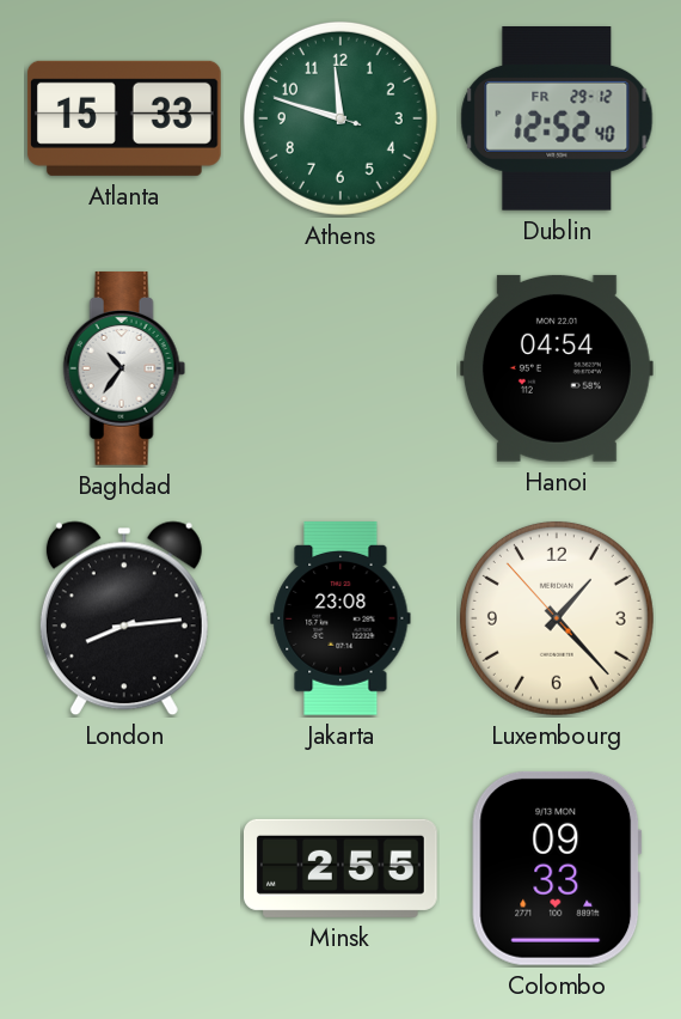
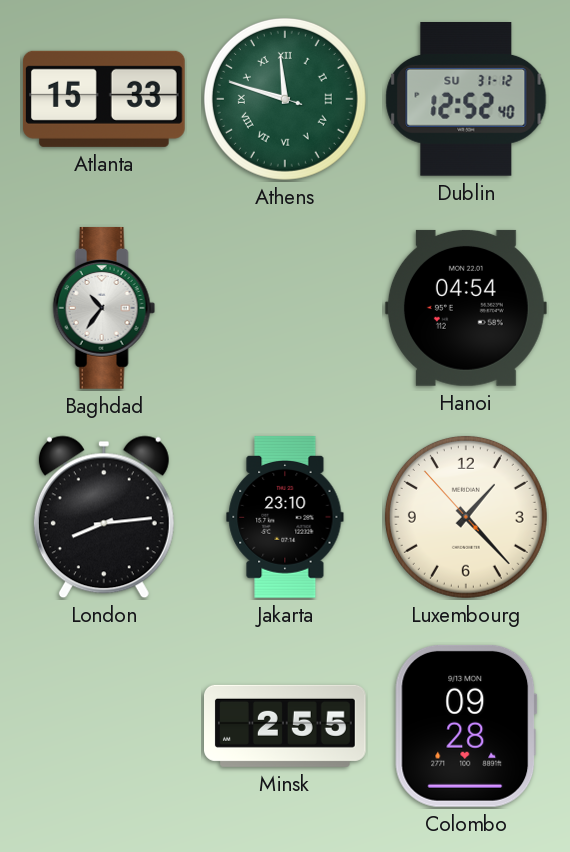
Athens numerals: Arabic -> Roman
Dublin date: FR 29-12 -> SU 31-12
Jakarta: 23:08 -> 23:10
Colombo: 09:33 -> 09:28
